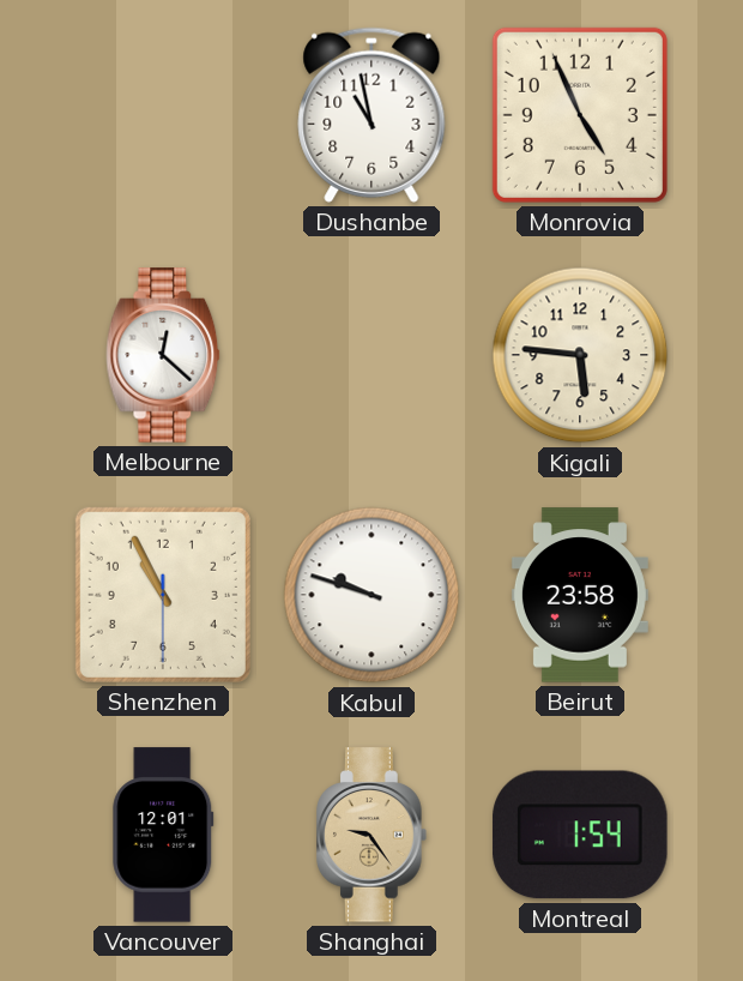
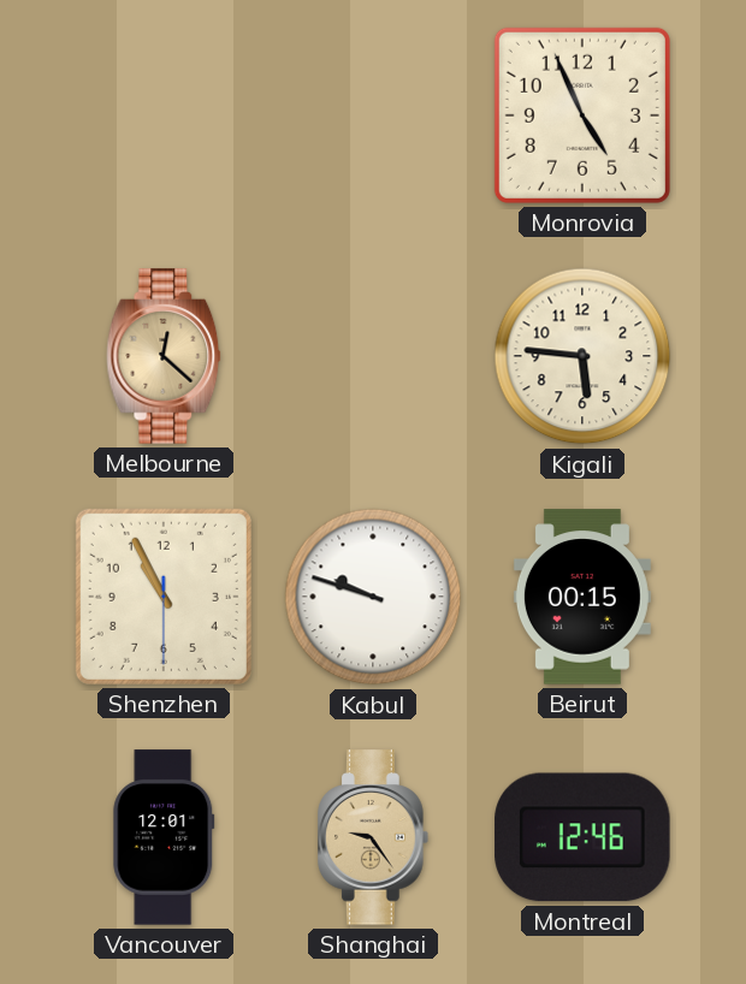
Dushanbe: 10:58 -> none
Melbourne dial: white -> champagne
Beirut: 23:58 -> 00:15
Montreal: 1:54 -> 12:46
